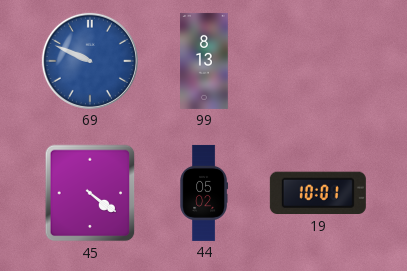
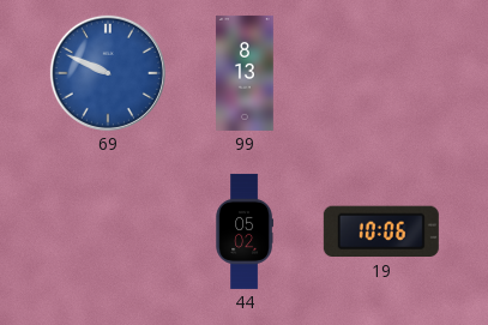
45: 4:21 -> none
19: 10:01 -> 10:06
